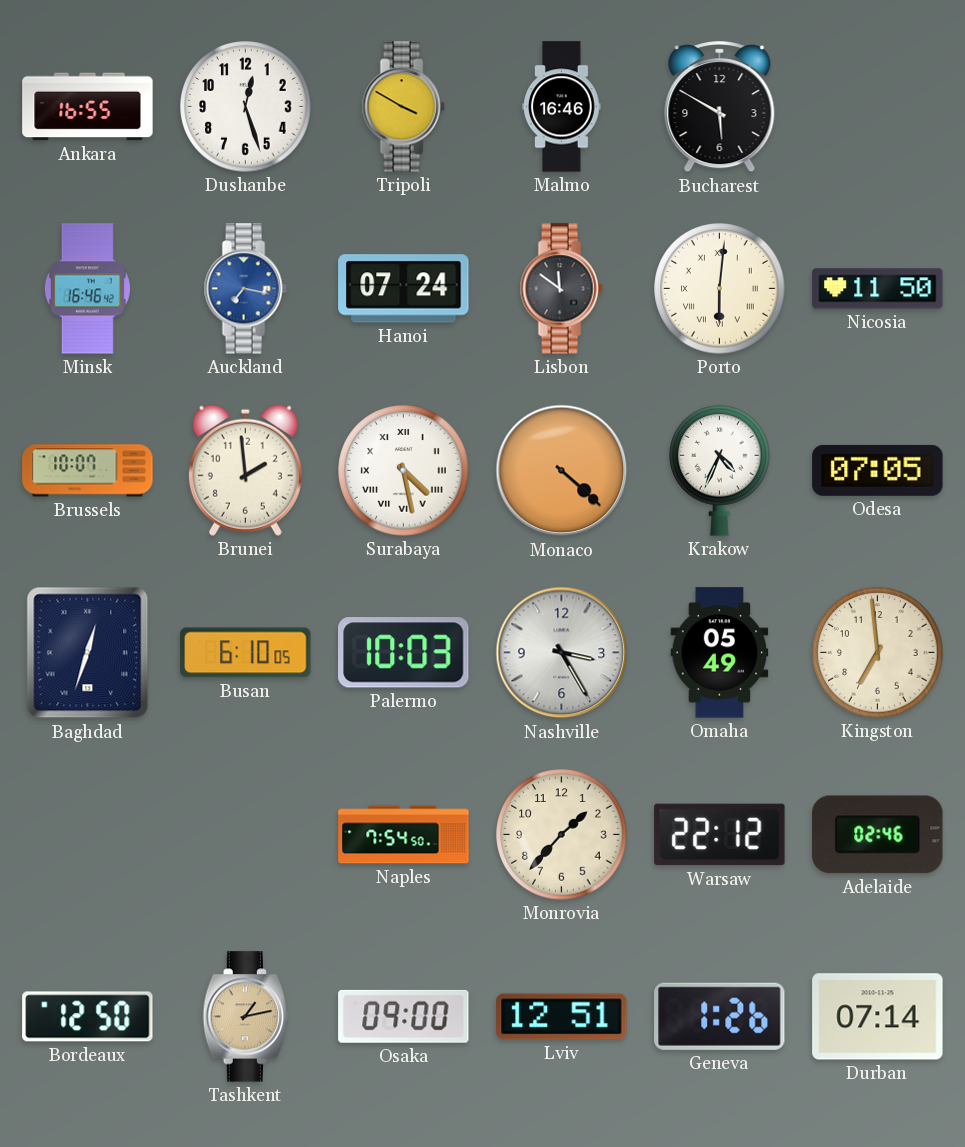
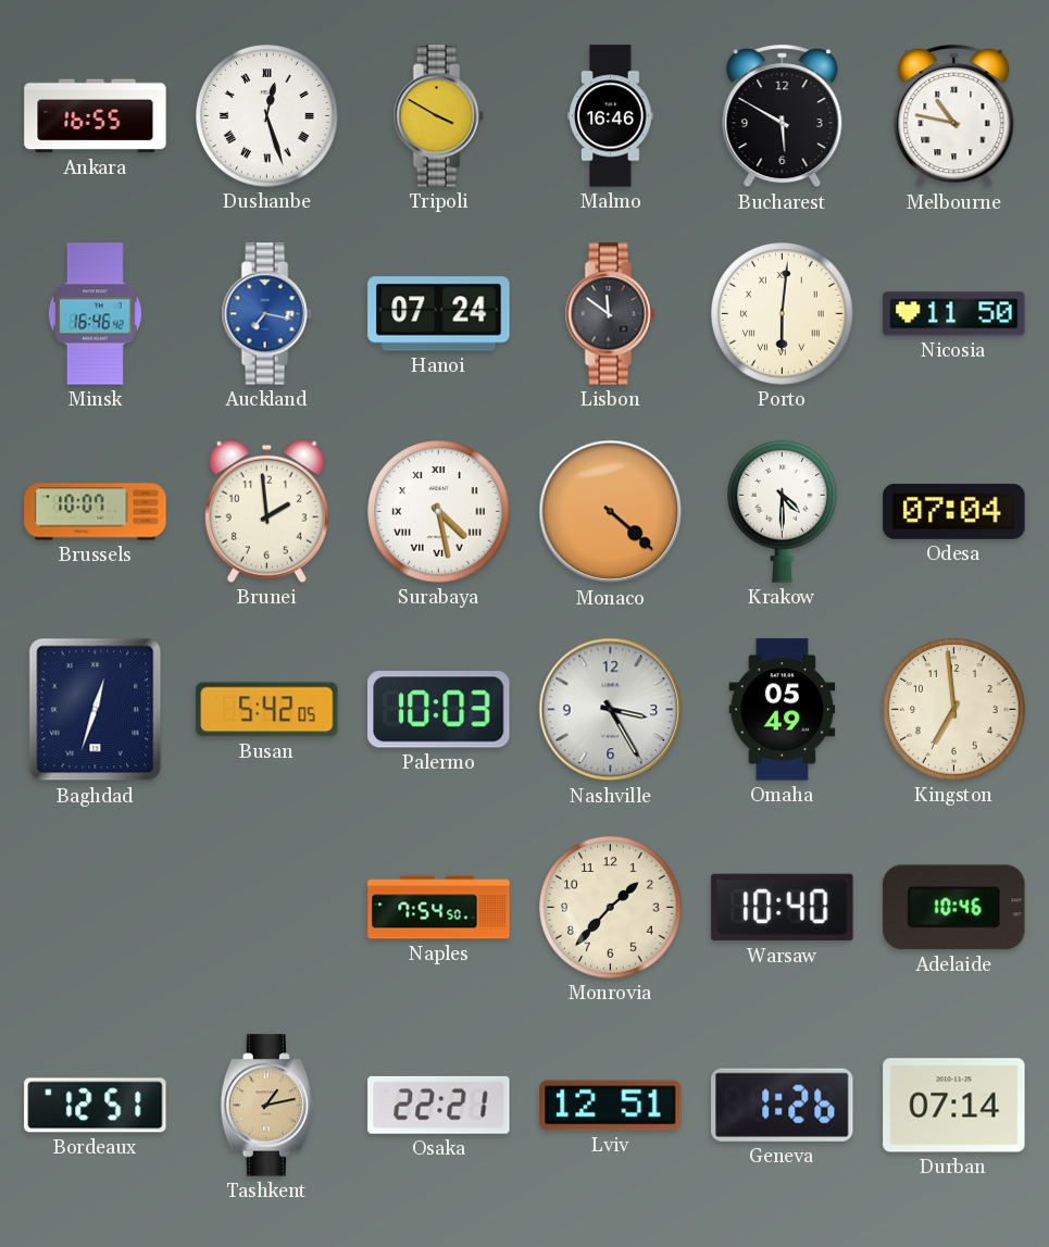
Dushanbe numerals: Arabic -> Roman
Melbourne: none -> 10:47
Krakow: 4:34 -> 4:30
Odesa: 07:05 -> 07:04
Busan: 6:10 -> 5:42
Warsaw: 22:12 -> 10:40
Adelaide: 02:46 -> 10:46
Bordeaux: 12:50 -> 12:51
Osaka: 09:00 -> 22:21
